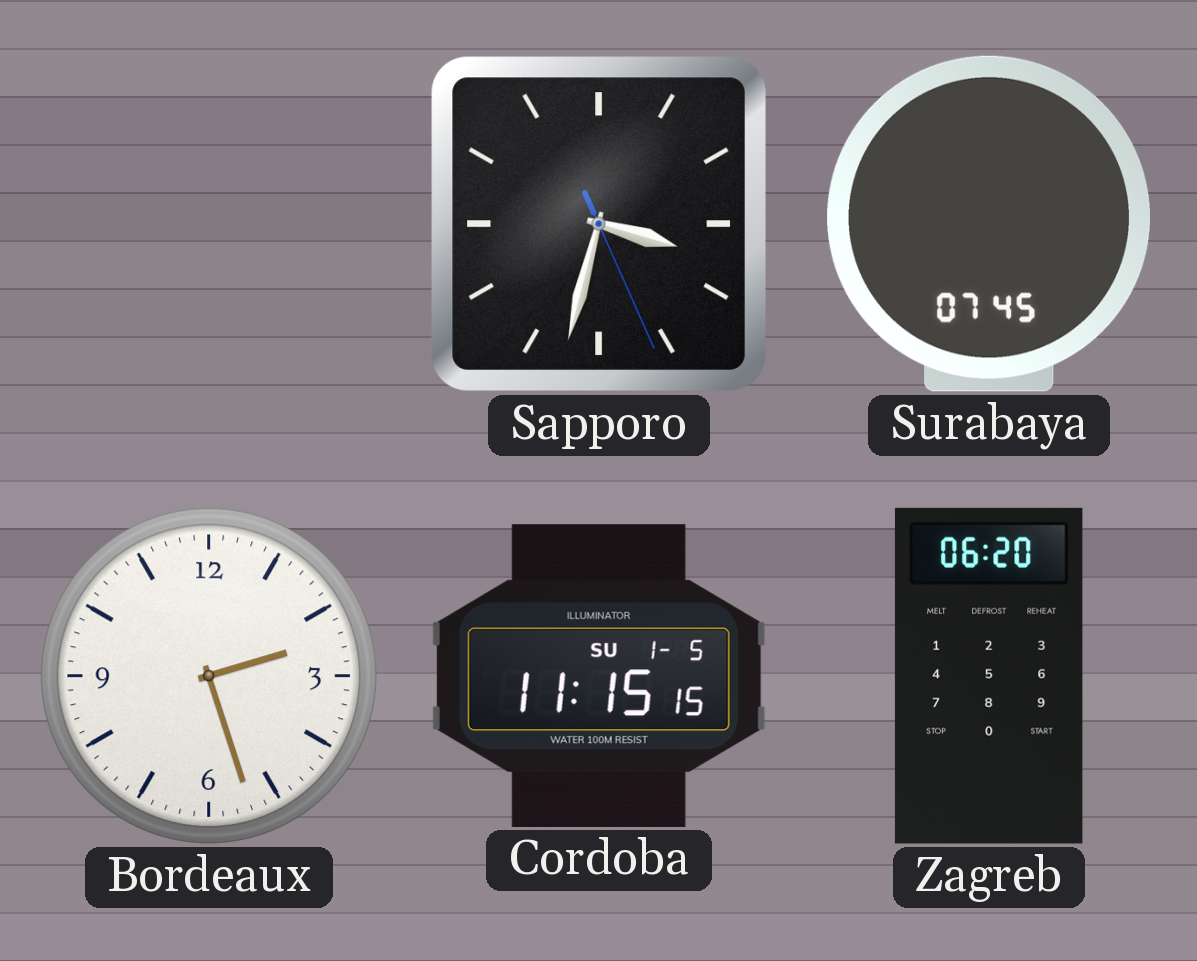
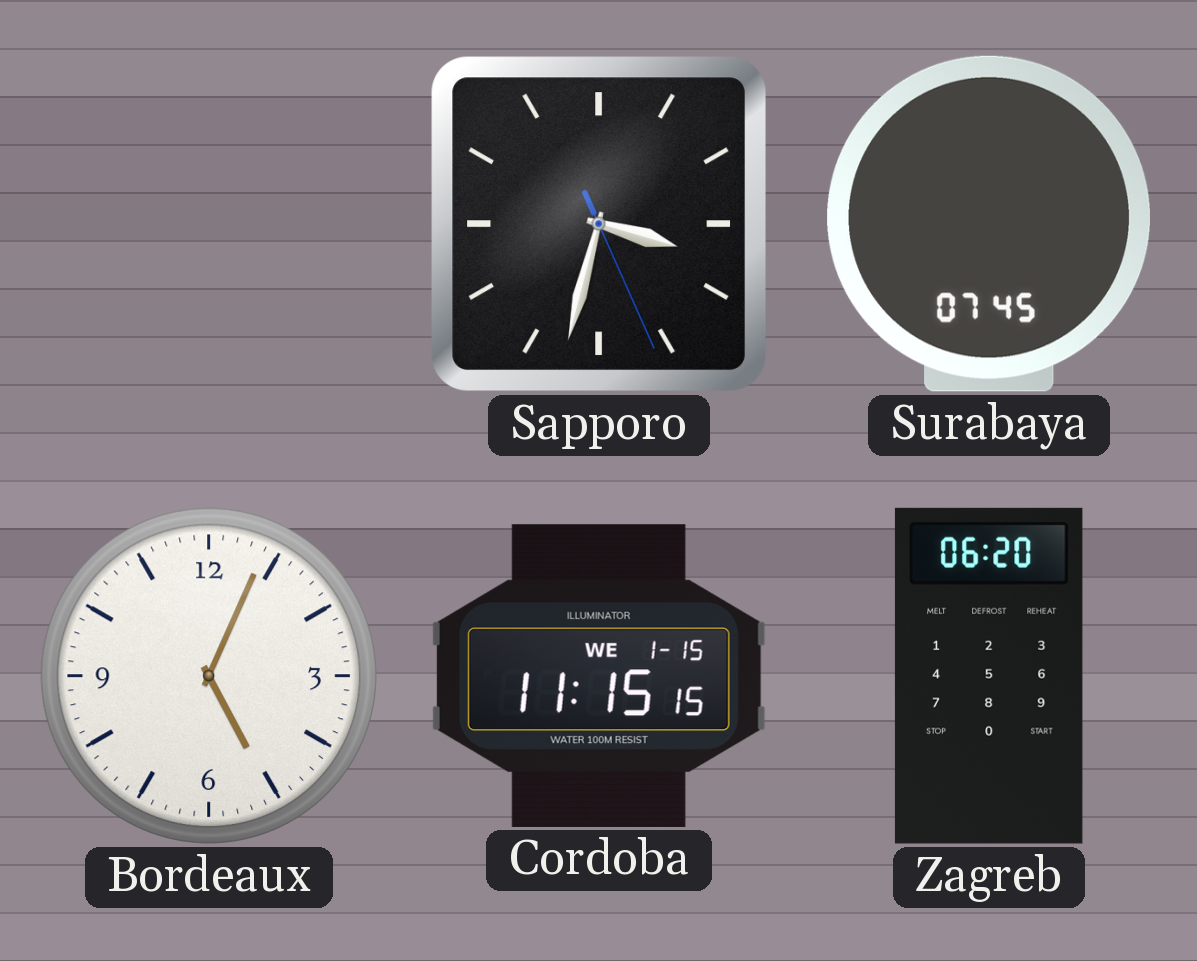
Bordeaux: 2:27 -> 5:04
Cordoba date: SU 1-5 -> WE 1-15
